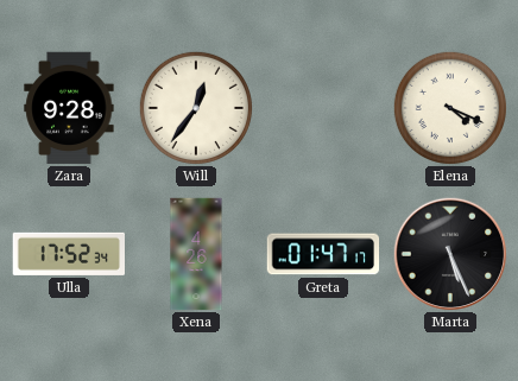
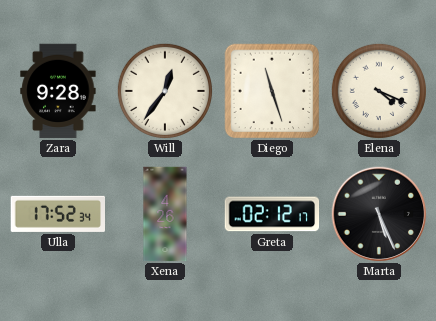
Diego: none -> 11:27
Greta: 01:47 -> 02:12
